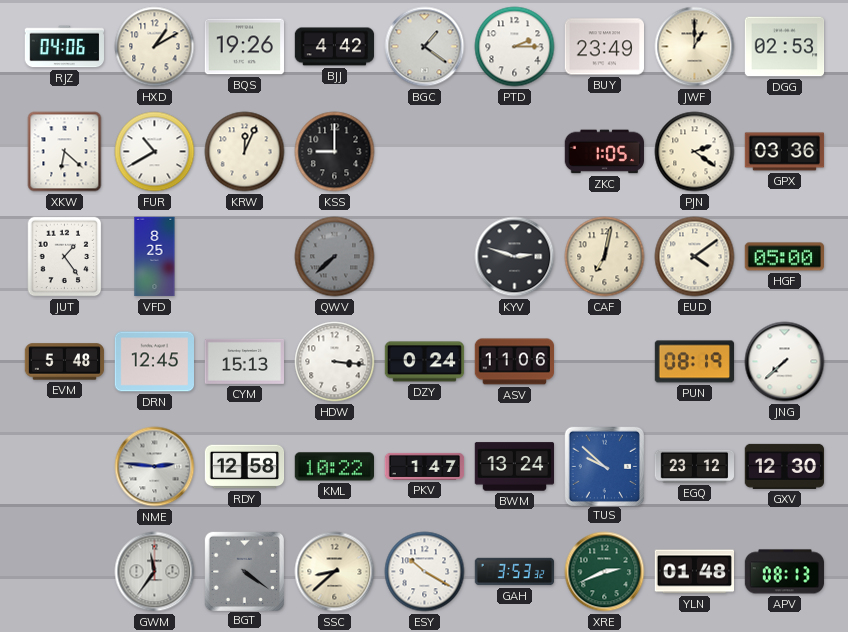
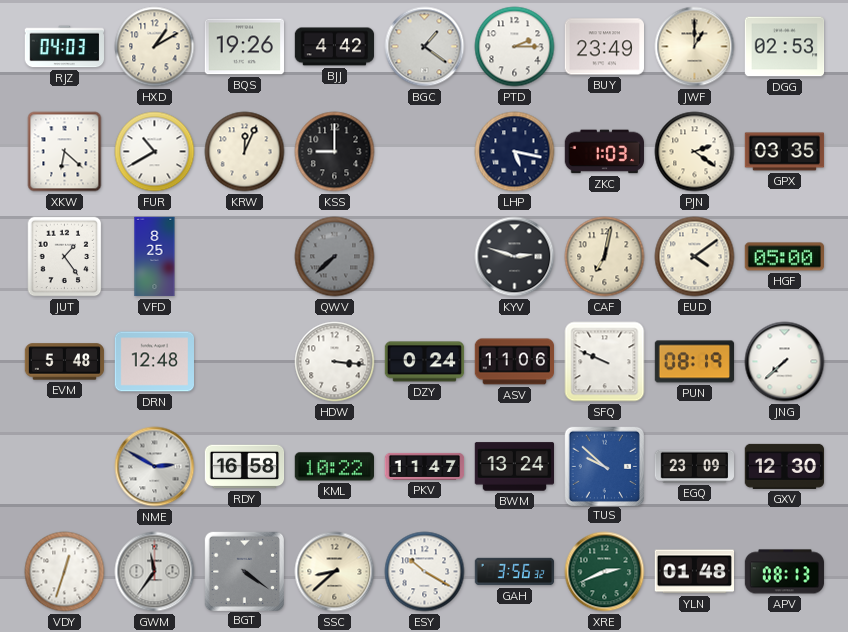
RJZ: 04:06 -> 04:03
LHP: none -> 5:17
ZKC: 1:05 -> 1:03
GPX: 03:36 -> 03:35
DRN: 12:45 -> 12:48
CYM: 15:13 -> none
SFQ: none -> 9:49
NME: 2:46 -> 2:50
RDY: 12:58 -> 16:58
PKV: 1:47 -> 11:47
EGQ: 23:12 -> 23:09
VDY: none -> 12:33
GAH: 3:53 -> 3:56
